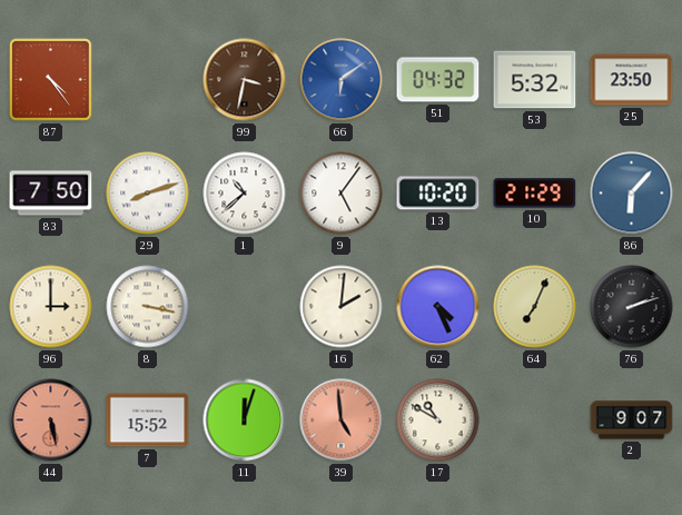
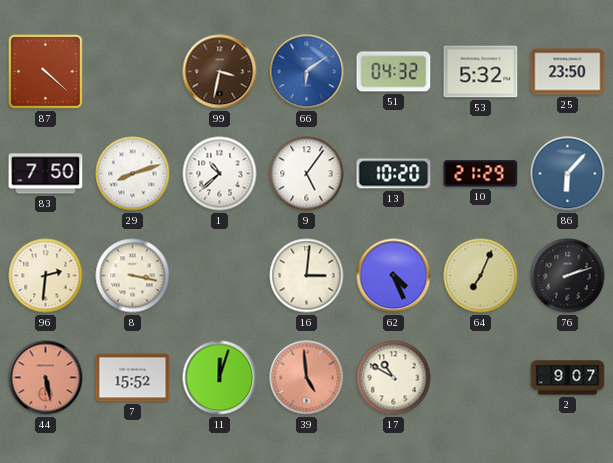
87: 4:24 -> 4:22
96: 3:00 -> 2:31
16: 2:01 -> 3:01
